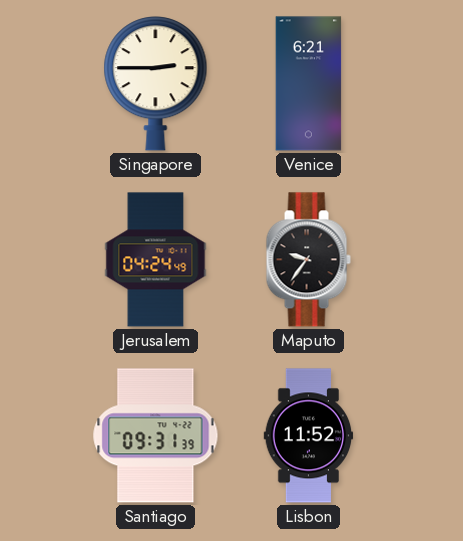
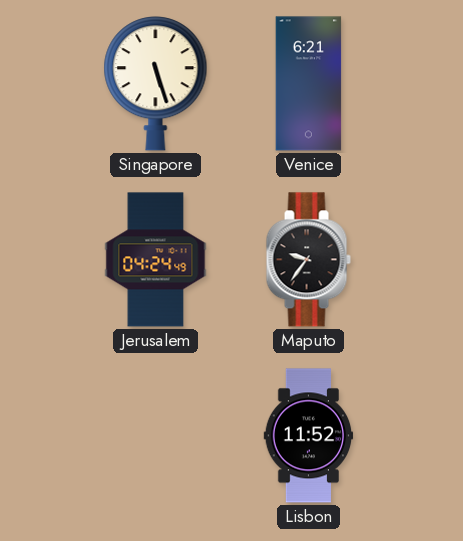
Singapore: 2:45 -> 5:27
Santiago: 09:31 -> none
